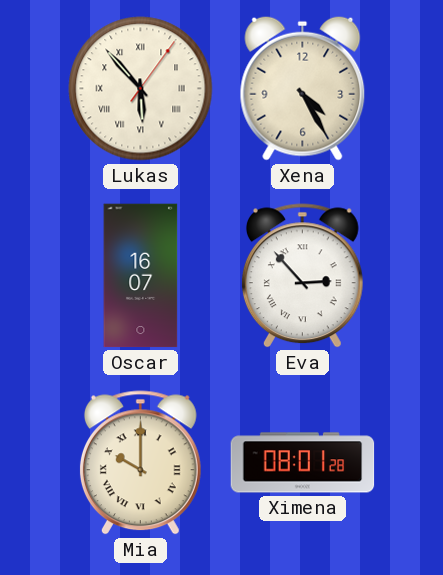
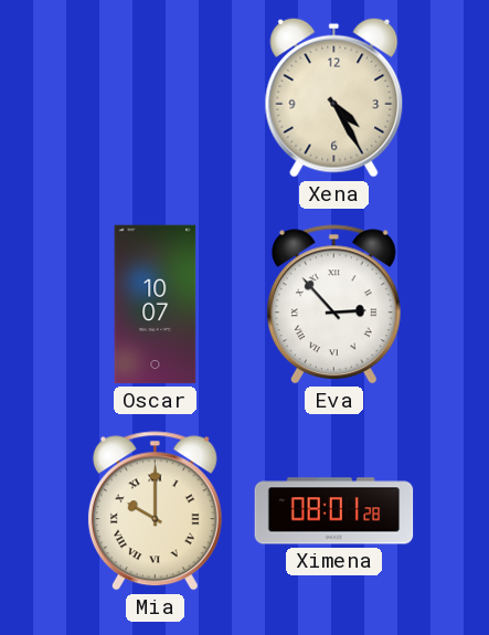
Lukas: 5:53 -> none
Oscar: 16:07 -> 10:07
